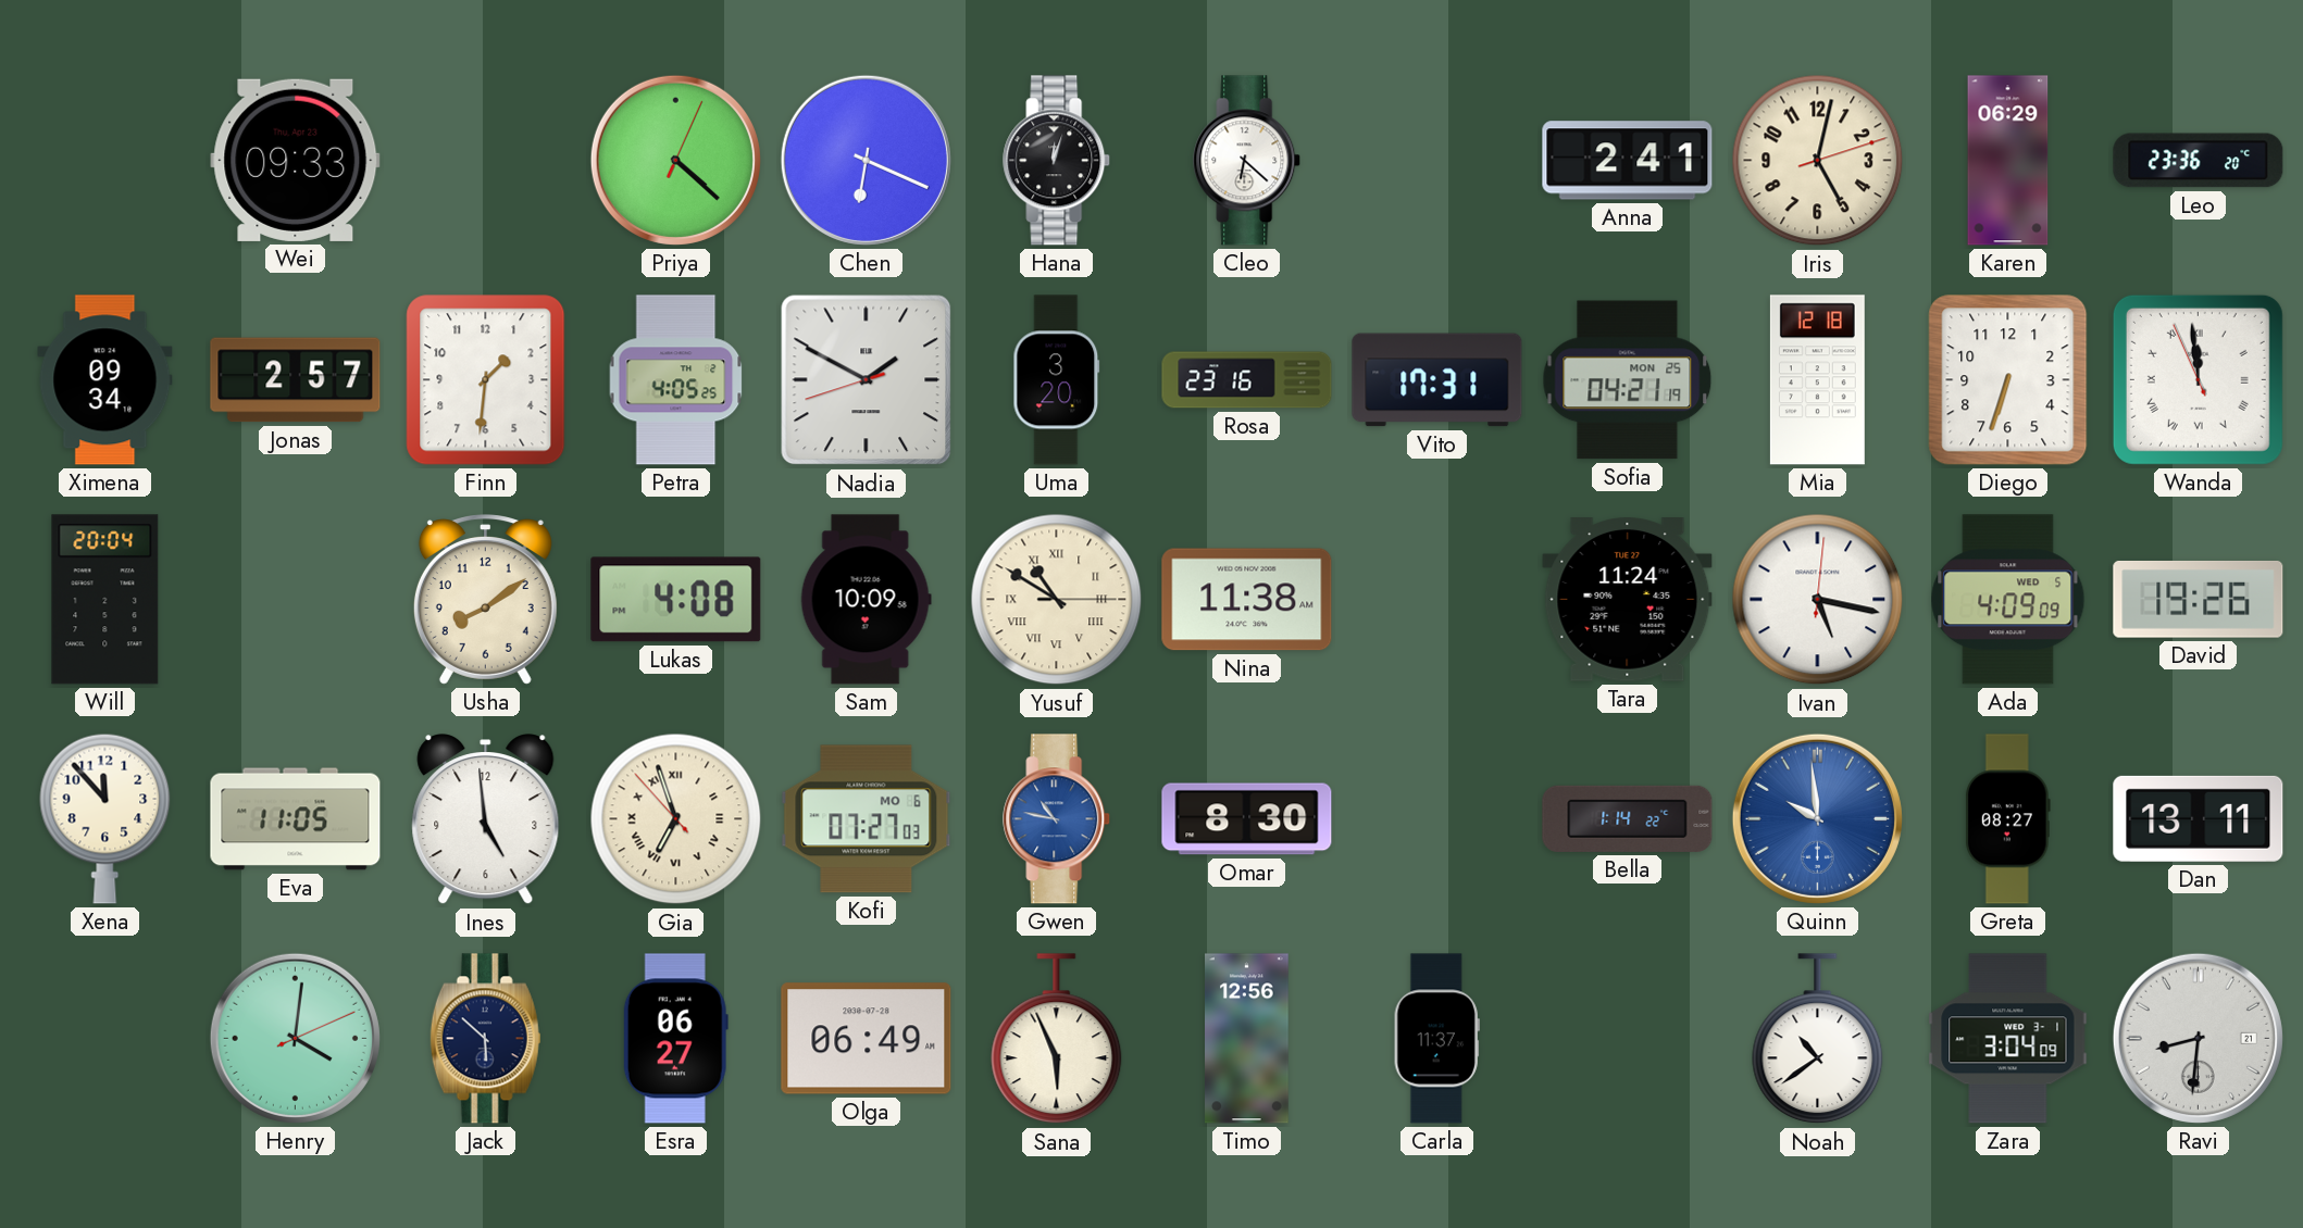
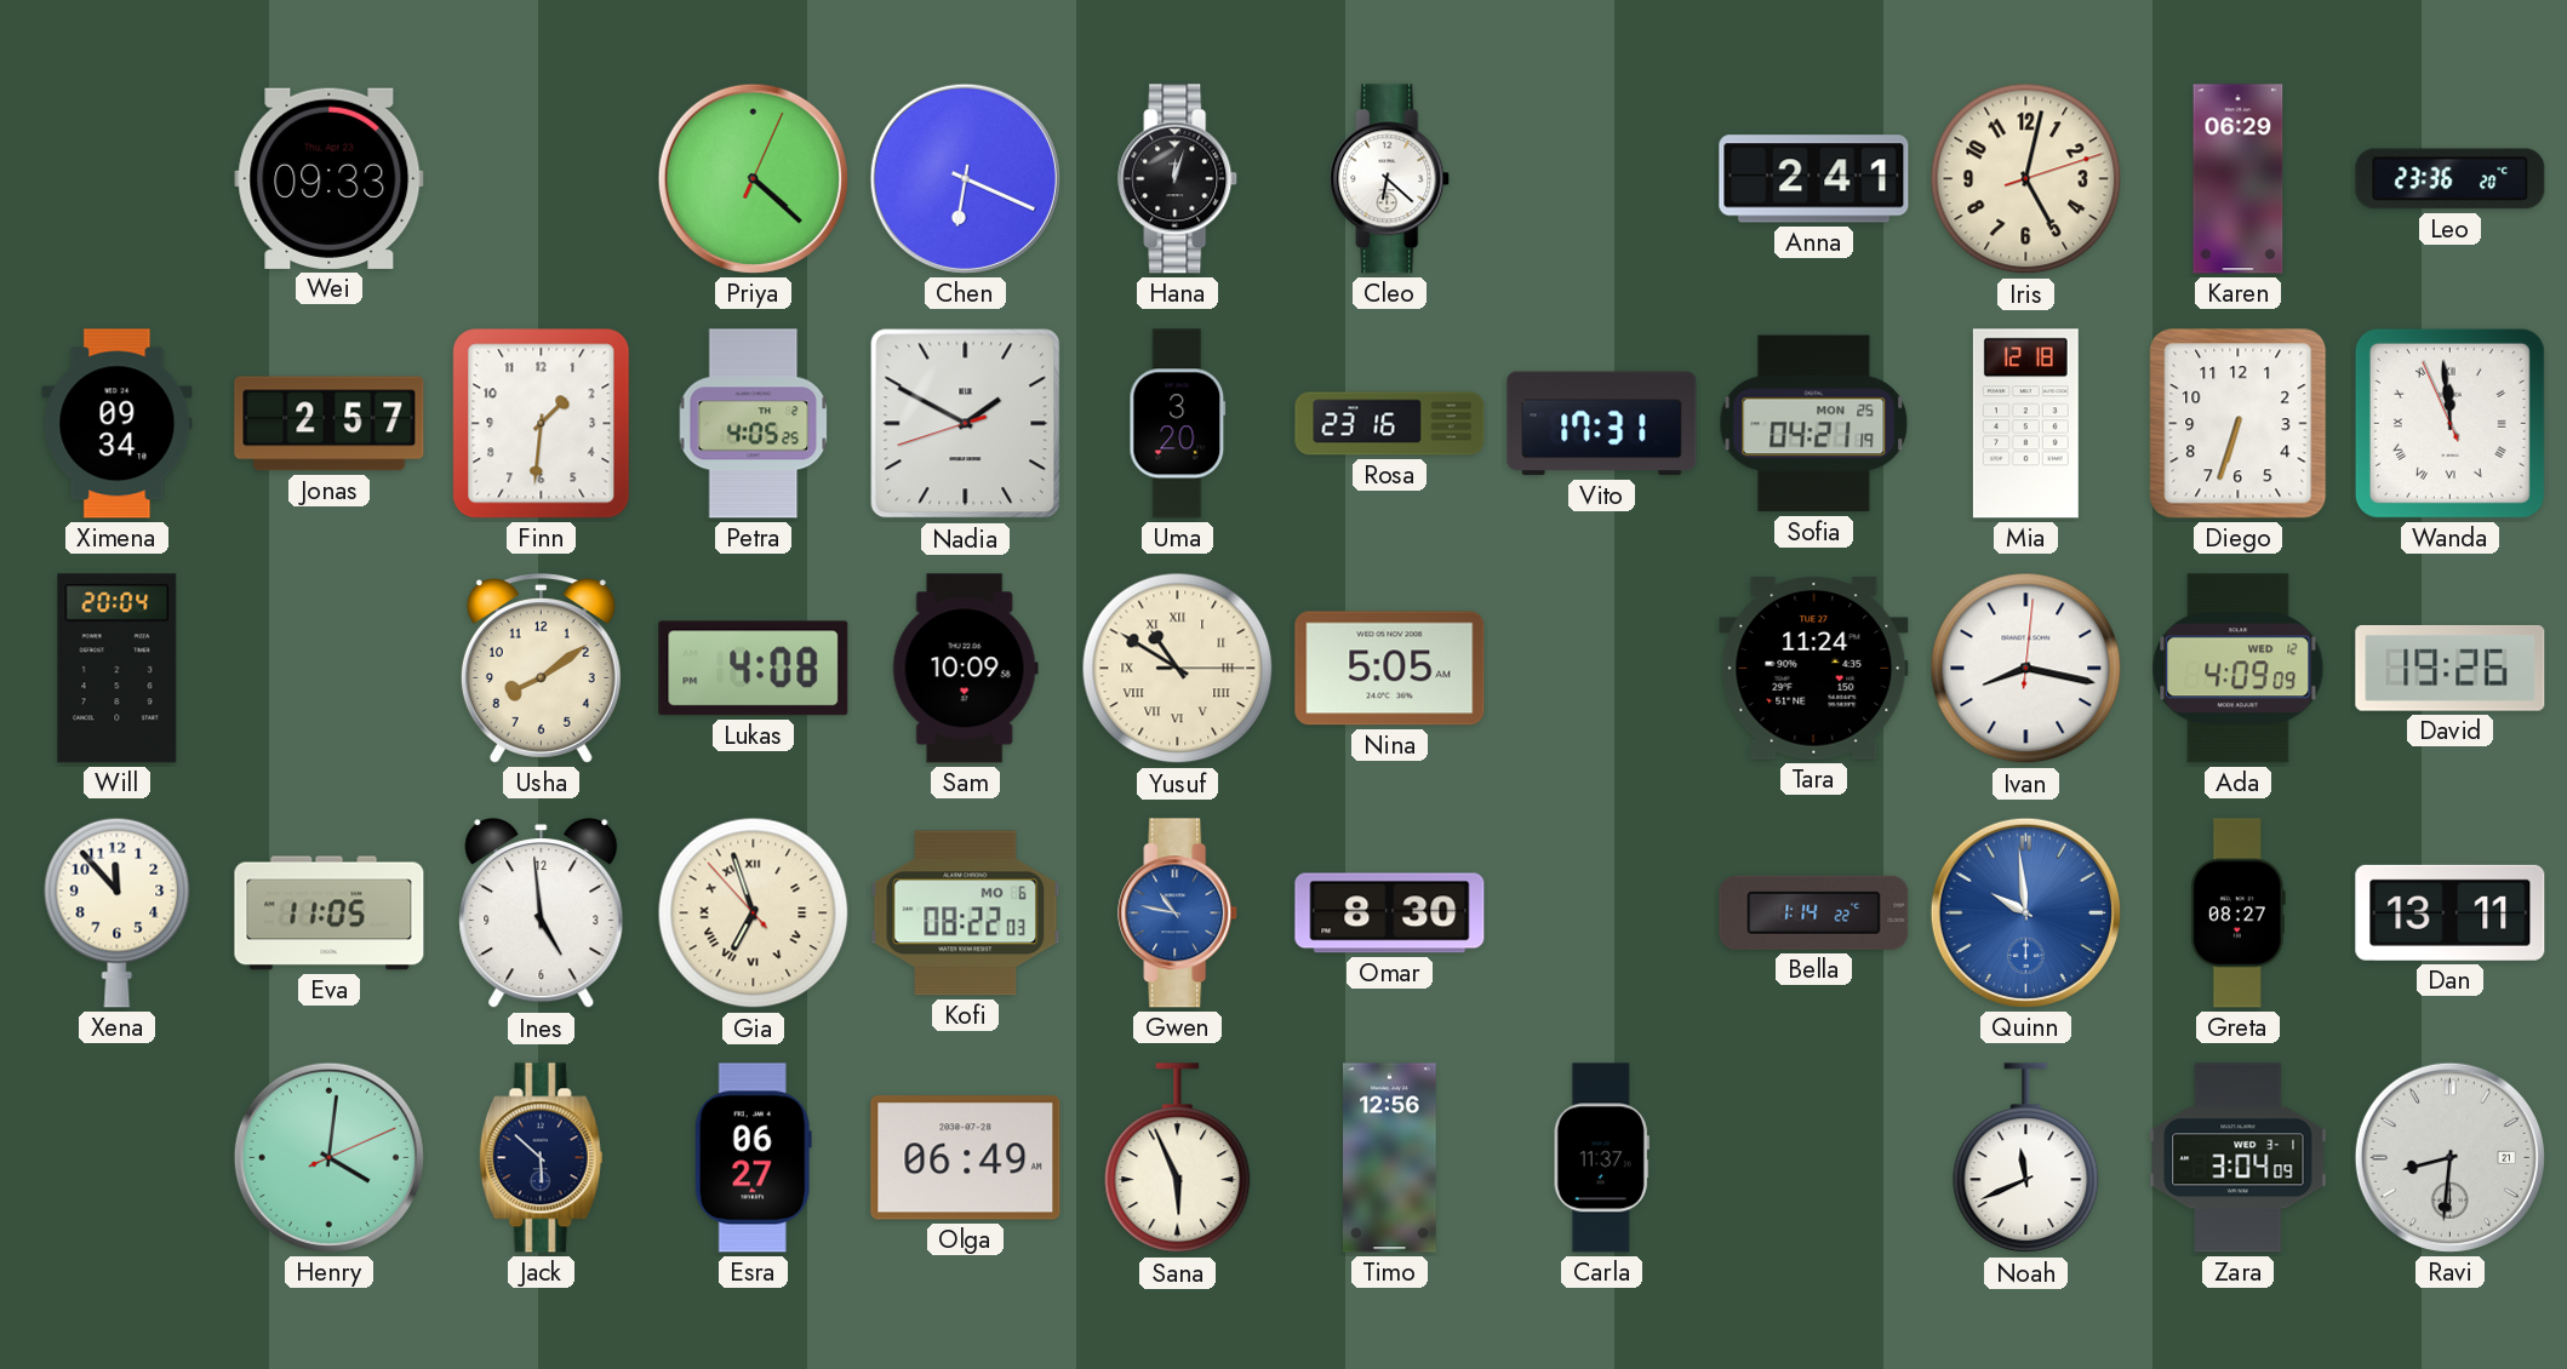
Nina: 11:38 -> 5:05
Ivan: 5:17 -> 8:17
Ada date: WED 5 -> WED 12
Kofi: 07:27 -> 08:22
Noah: 10:39 -> 11:41
